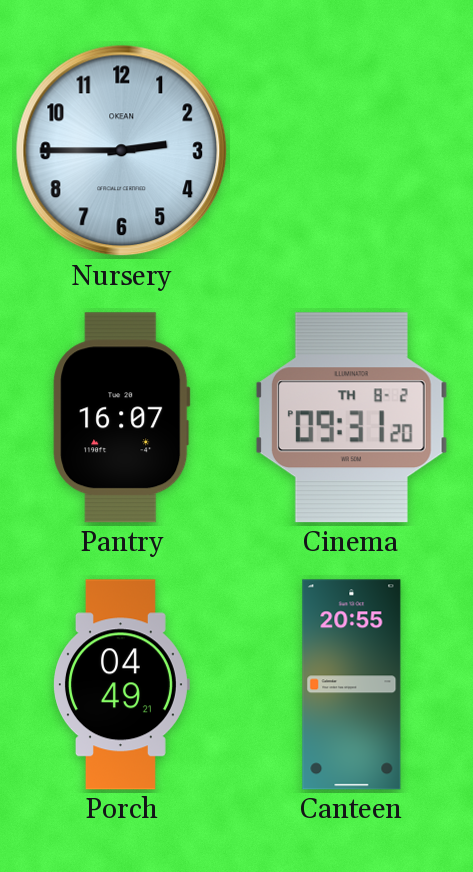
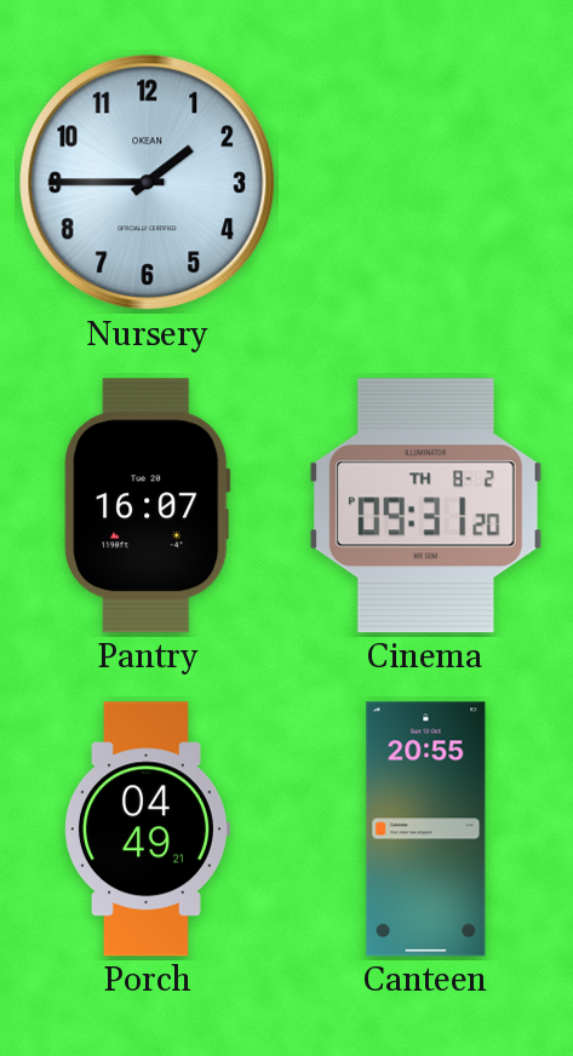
Nursery: 2:45 -> 1:45
